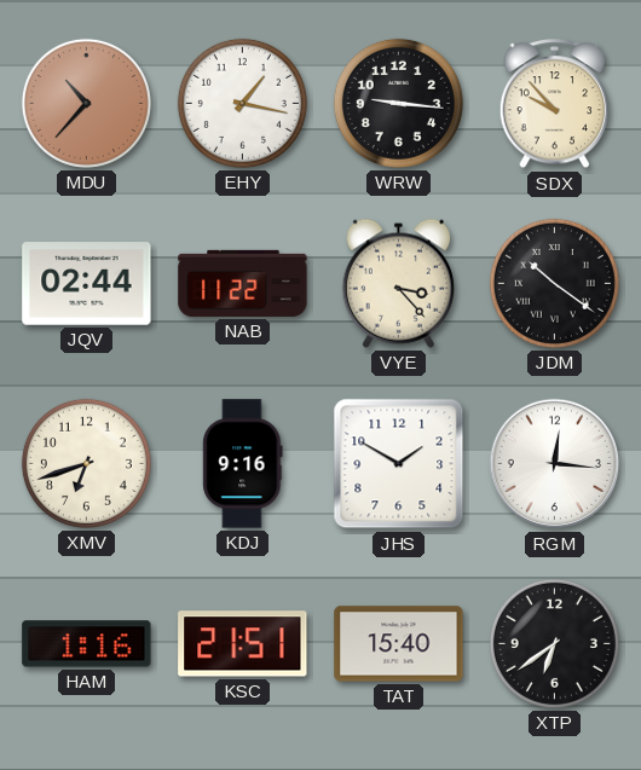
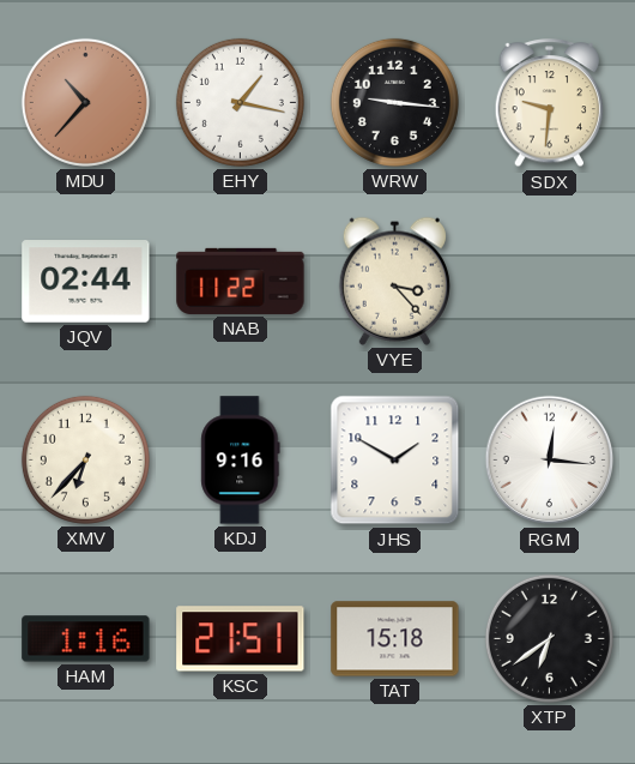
SDX: 9:53 -> 9:31
JDM: 10:21 -> none
XMV: 6:42 -> 6:37
TAT: 15:40 -> 15:18
